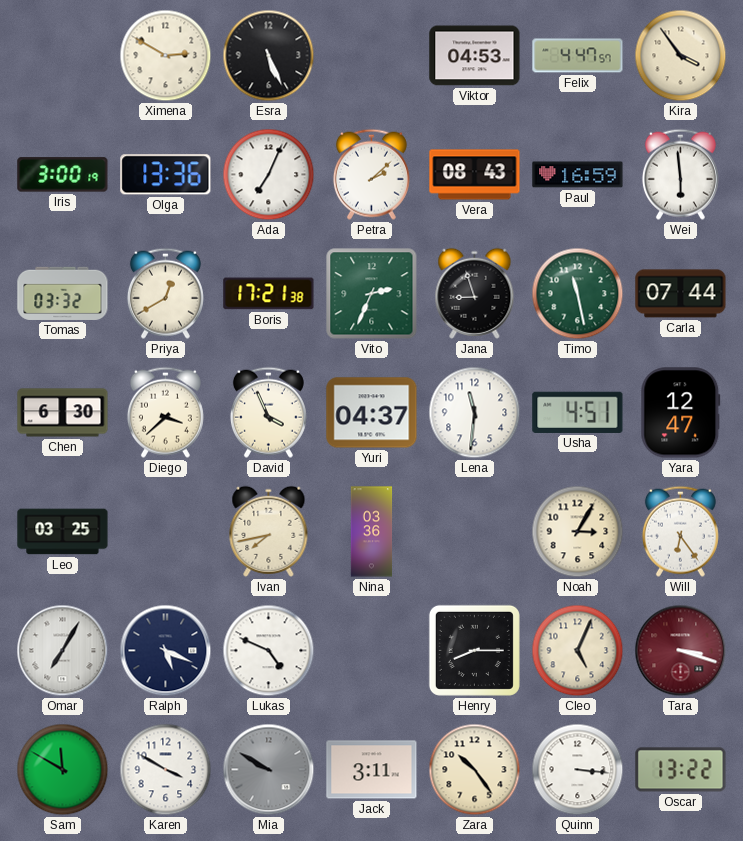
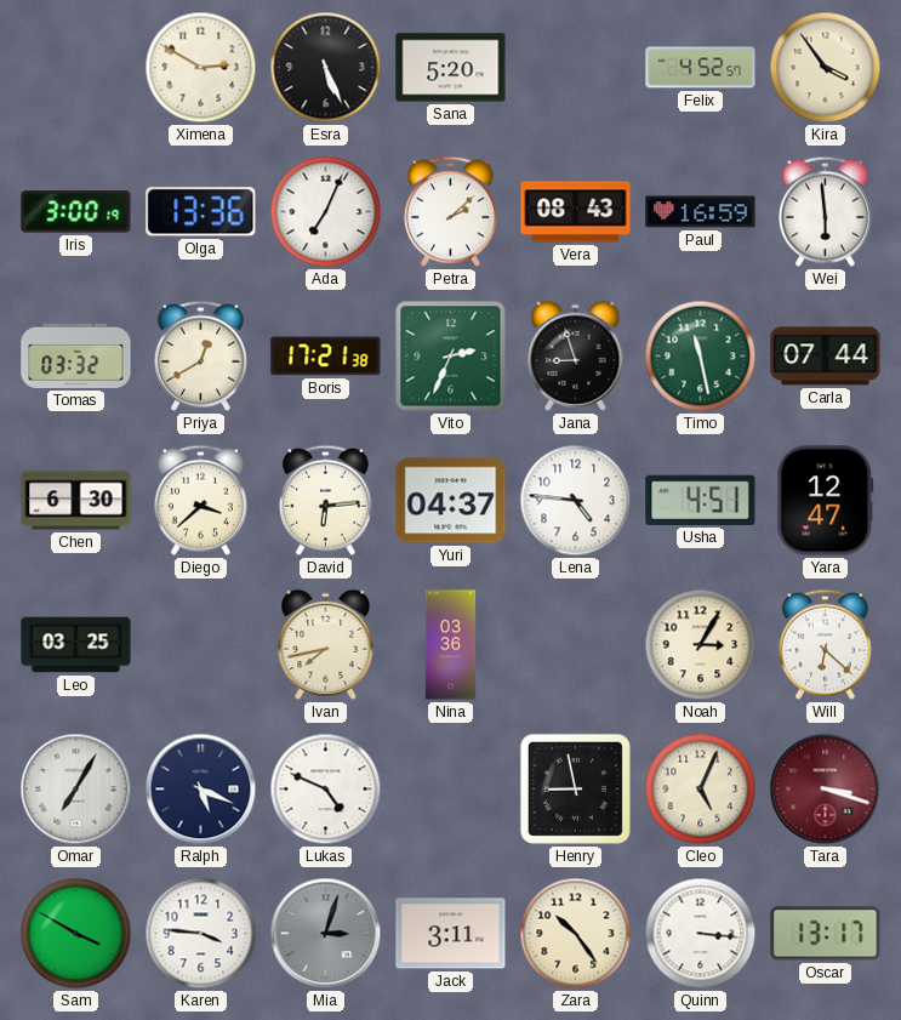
Sana: none -> 5:20
Viktor: 04:53 -> none
Felix: 4:47 -> 4:52
David: 3:56 -> 6:14
Lena: 11:31 -> 4:46
Will: 6:24 -> 6:22
Henry: 8:15 -> 8:58
Sam: 11:50 -> 3:50
Karen: 3:50 -> 3:46
Mia: 9:50 -> 3:03
Oscar: 13:22 -> 13:17
